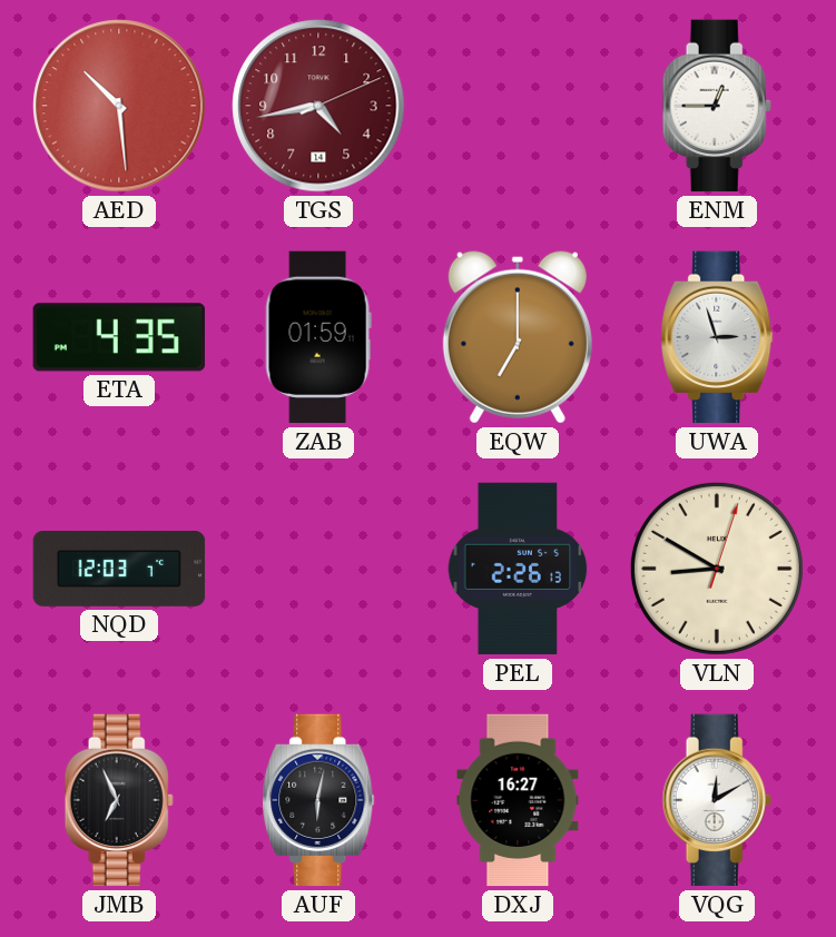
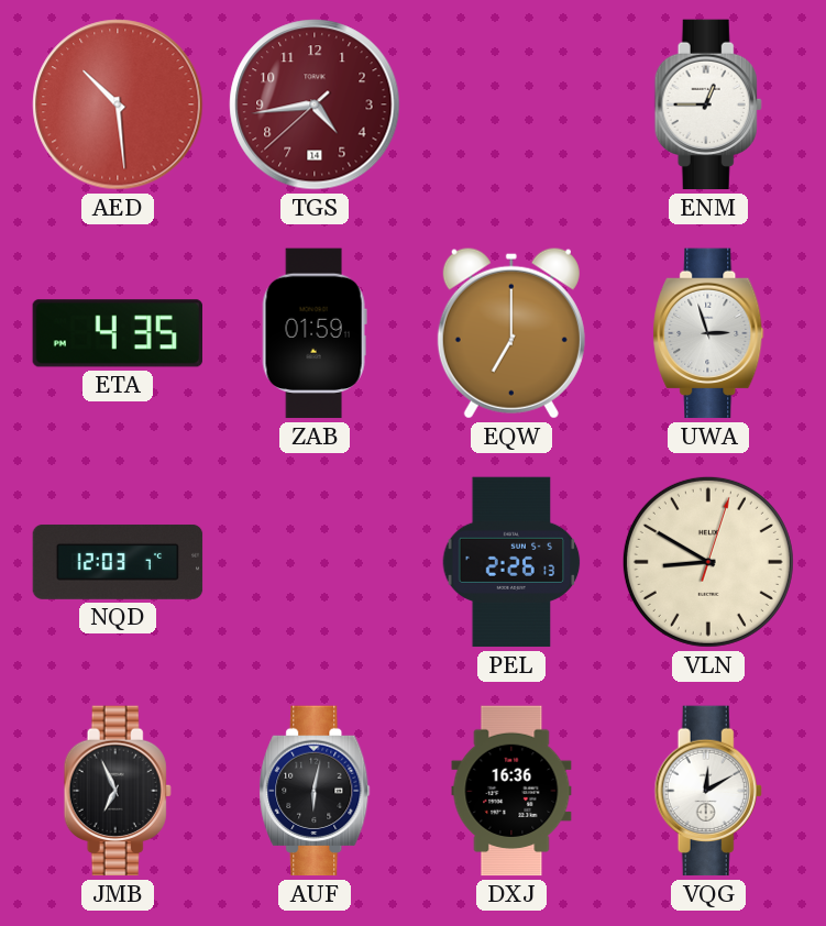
TGS: 4:43:11 -> 4:43:38
DXJ: 16:27 -> 16:36
